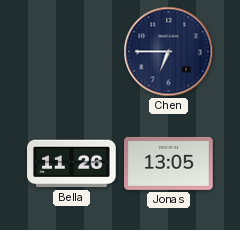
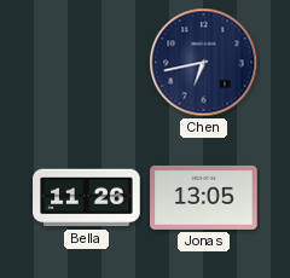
Chen: 6:45 -> 6:43
